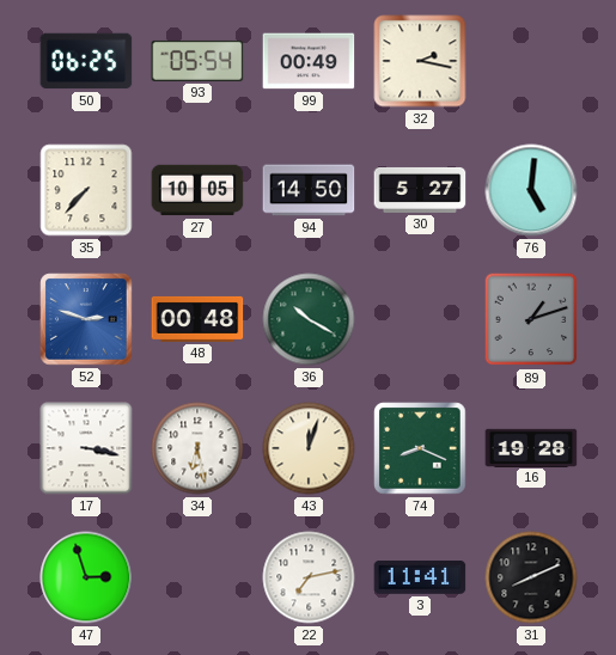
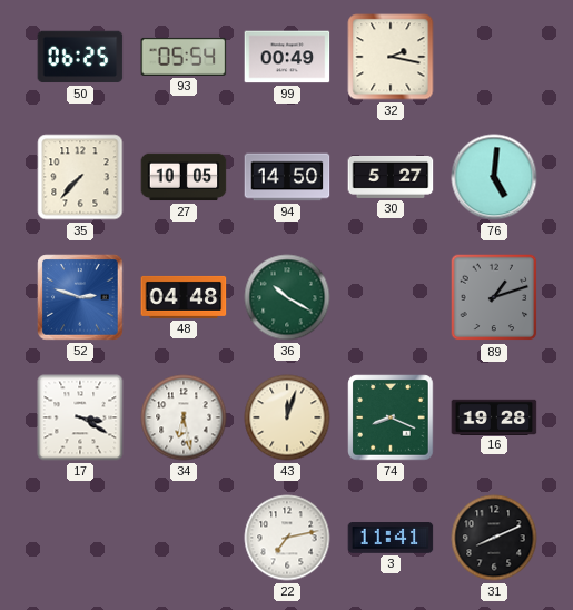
48: 00:48 -> 04:48
17: 3:17 -> 3:20
47: 2:57 -> none
